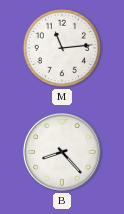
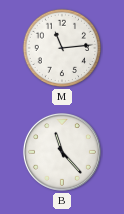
B: 8:23 -> 11:23
